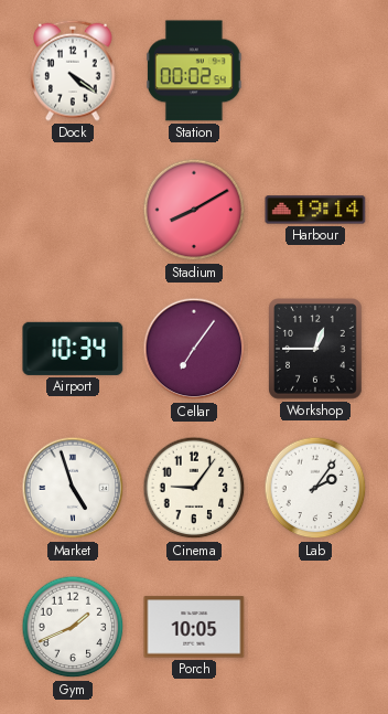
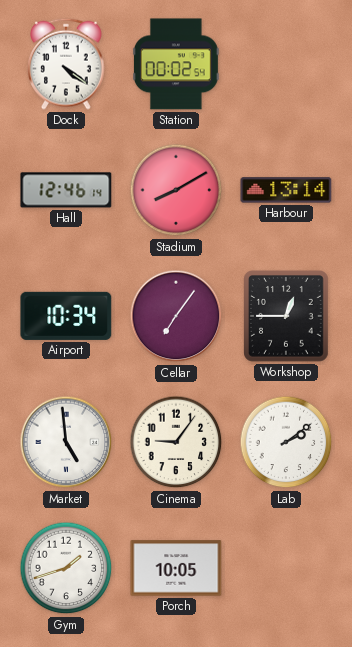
Hall: none -> 12:46
Harbour: 19:14 -> 13:14
Market: 4:57 -> 4:59
Lab: 2:06 -> 2:09
Gym: 1:41 -> 1:42
